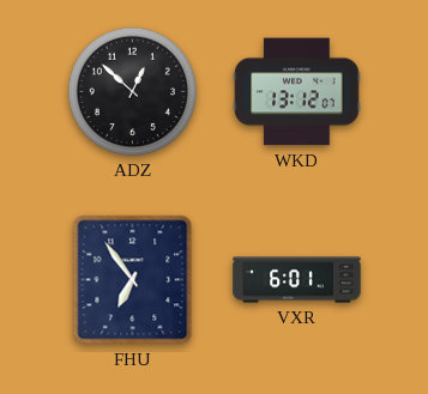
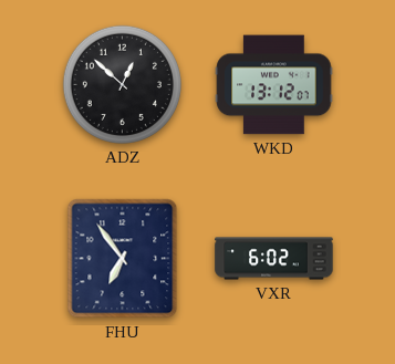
VXR: 6:01 -> 6:02
